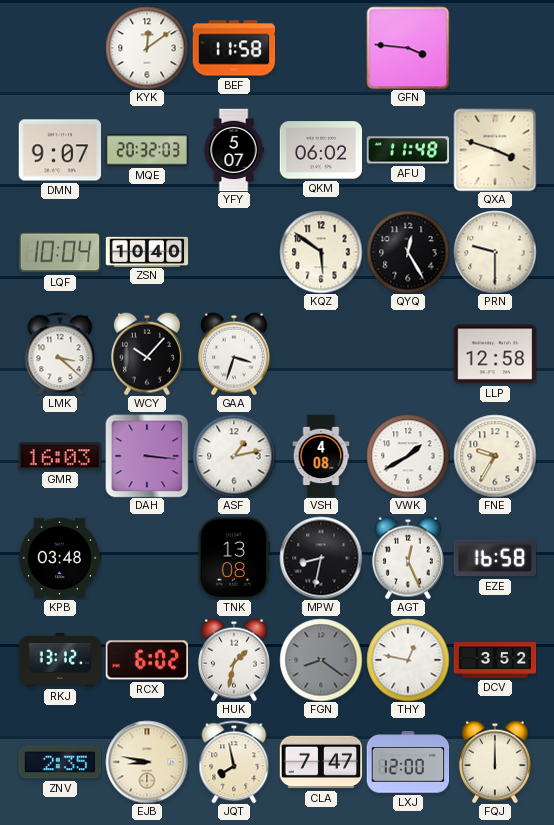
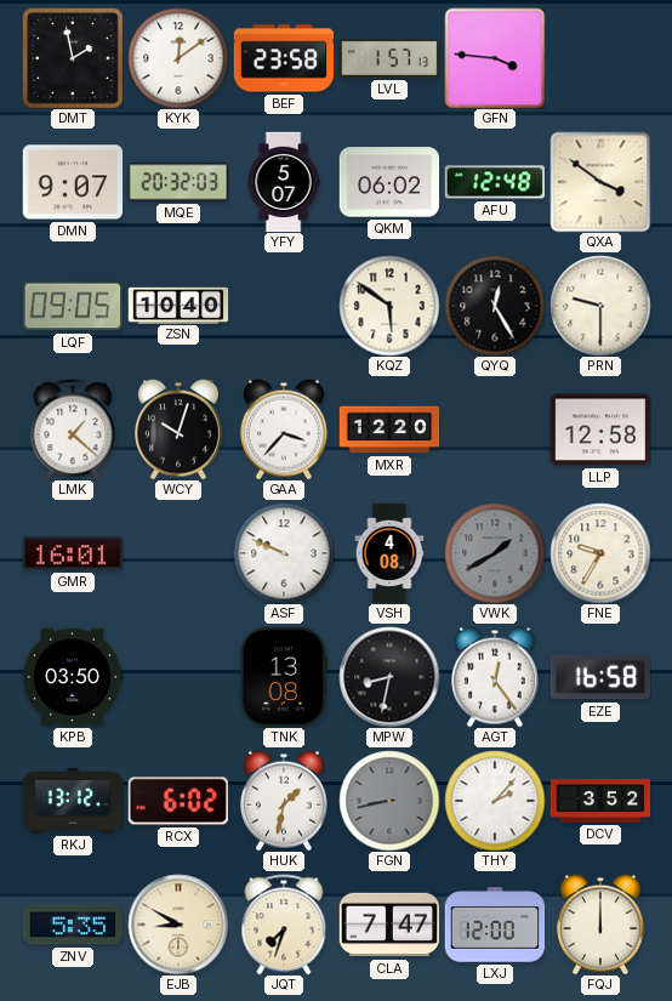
DMT: none -> 1:58
BEF: 11:58 -> 23:58
LVL: none -> 1:57
AFU: 11:48 -> 12:48
QXA: 3:48 -> 3:51
LQF: 10:04 -> 09:05
LMK: 3:22 -> 1:22
WCY: 10:07 -> 10:03
GAA: 3:33 -> 3:37
MXR: none -> 12:20
GMR: 16:03 -> 16:01
DAH: 3:16 -> none
ASF: 1:13 -> 9:49
VWK dial: white -> grey
KPB: 03:48 -> 03:50
AGT: 12:26 -> 12:24
FGN: 8:21 -> 8:43
THY: 12:47 -> 2:07
ZNV: 2:35 -> 5:35
EJB: 8:47 -> 8:50
JQT: 7:58 -> 7:33
